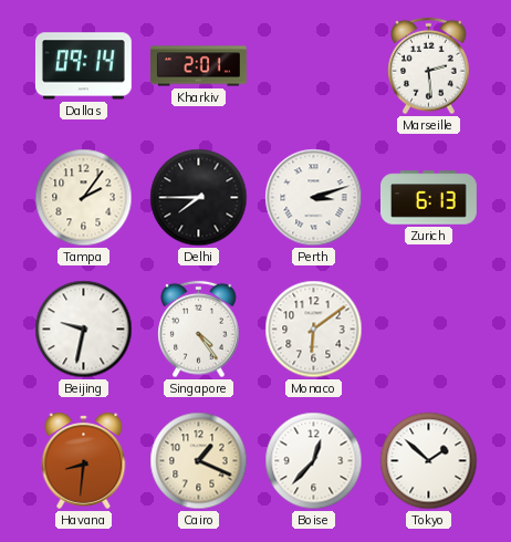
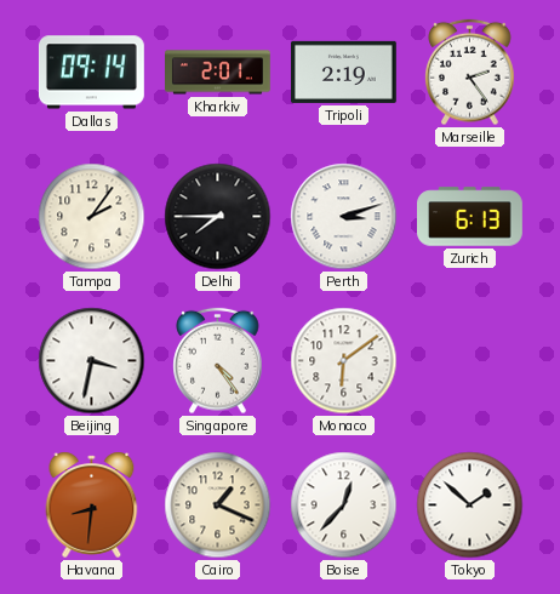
Tripoli: none -> 2:19
Marseille: 2:29 -> 2:24
Beijing: 9:32 -> 3:32
